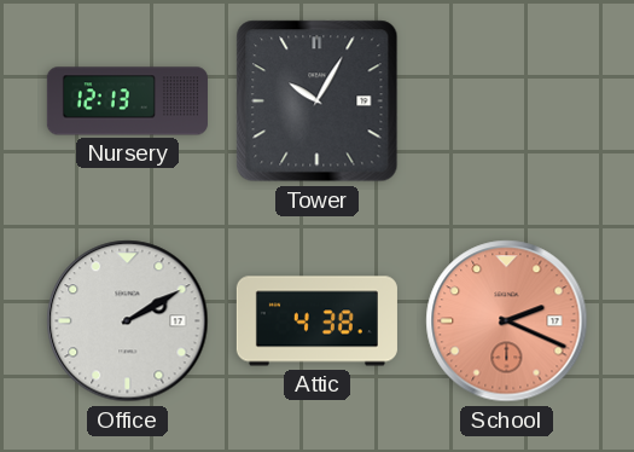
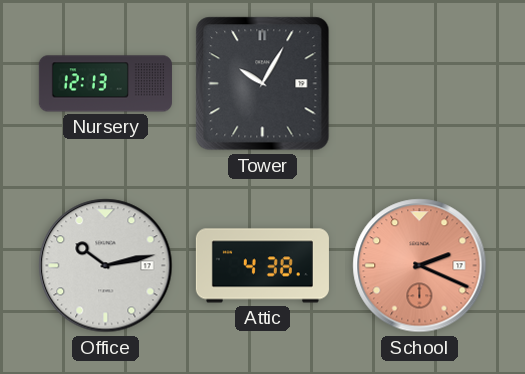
Office: 2:10 -> 10:13
